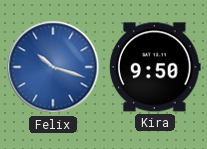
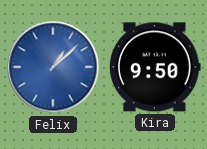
Felix: 10:18 -> 1:08
